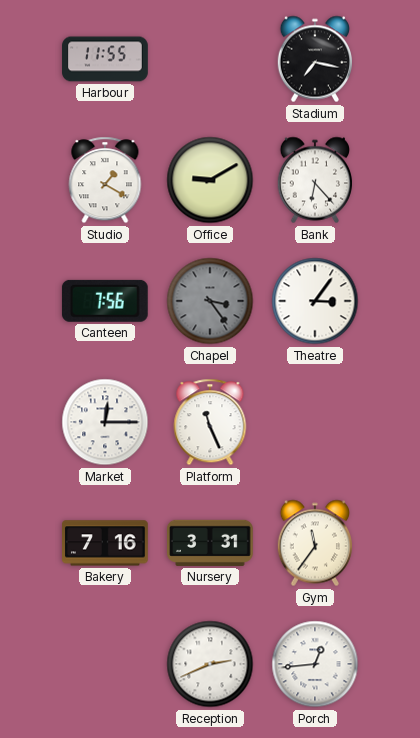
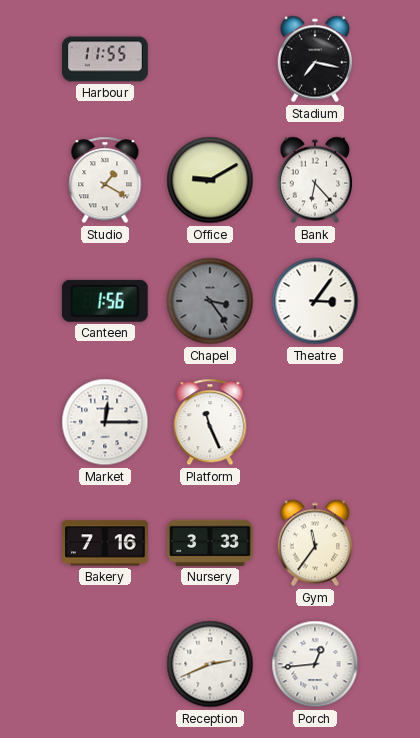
Canteen: 7:56 -> 1:56
Nursery: 3:31 -> 3:33
